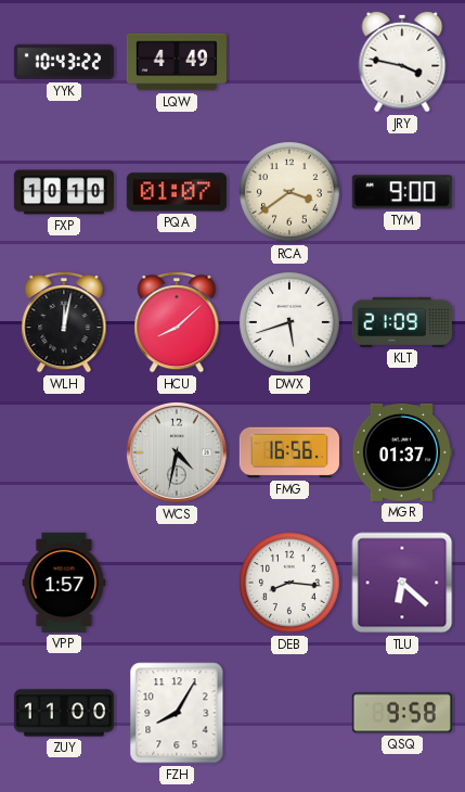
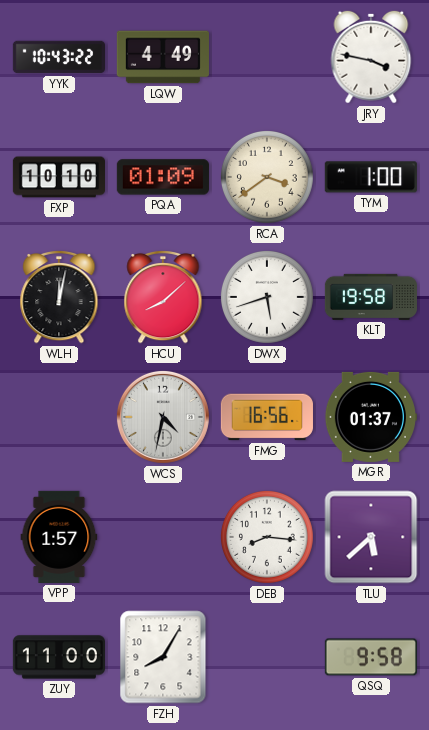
PQA: 01:07 -> 01:09
TYM: 9:00 -> 1:00
KLT: 21:09 -> 19:58
TLU: 6:22 -> 5:38
